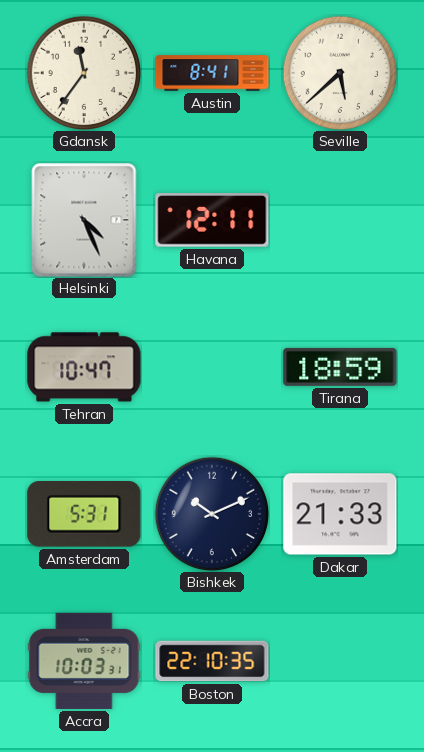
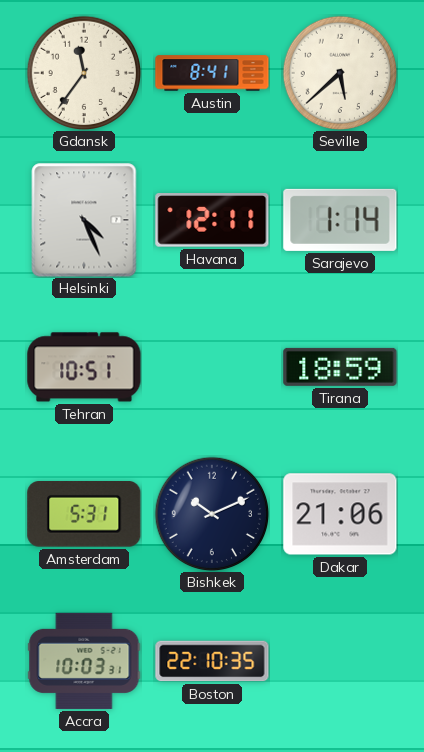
Sarajevo: none -> 1:14
Tehran: 10:47 -> 10:51
Dakar: 21:33 -> 21:06
